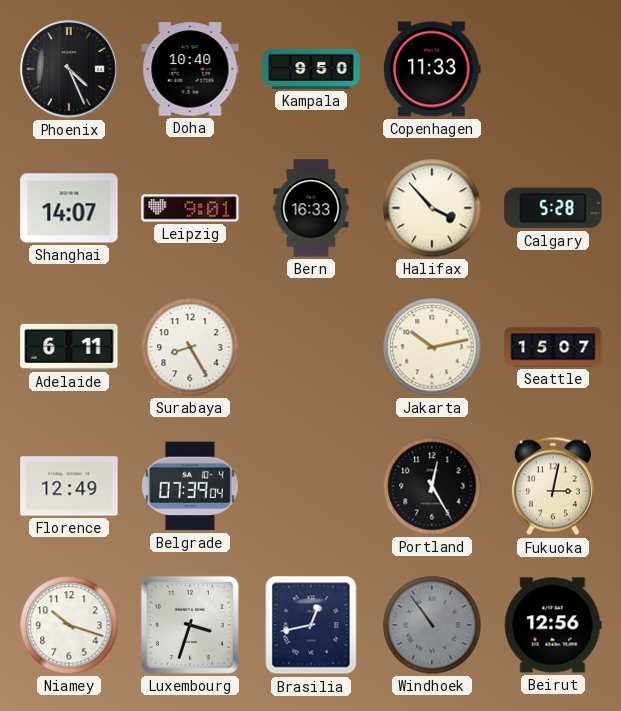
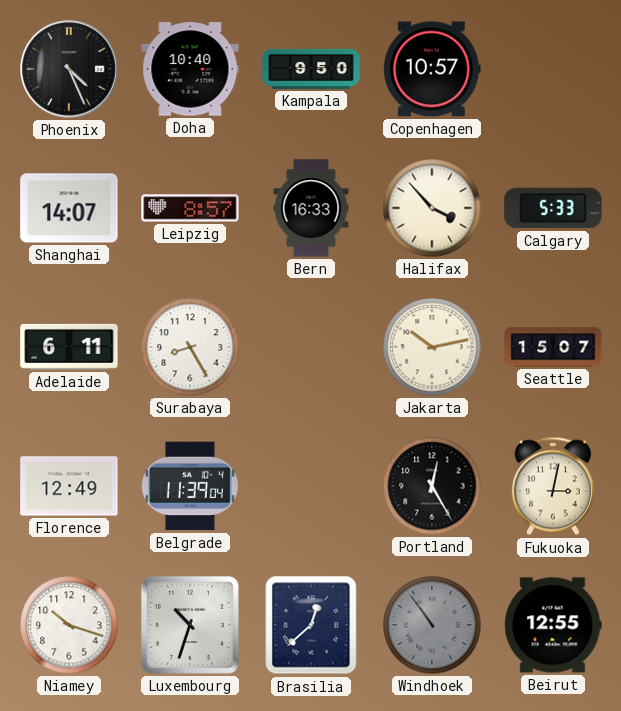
Copenhagen: 11:33 -> 10:57
Leipzig: 9:01 -> 8:57
Calgary: 5:28 -> 5:33
Belgrade: 07:39 -> 11:39
Luxembourg: 3:33 -> 10:33
Brasilia: 12:43 -> 12:38
Beirut: 12:56 -> 12:55
